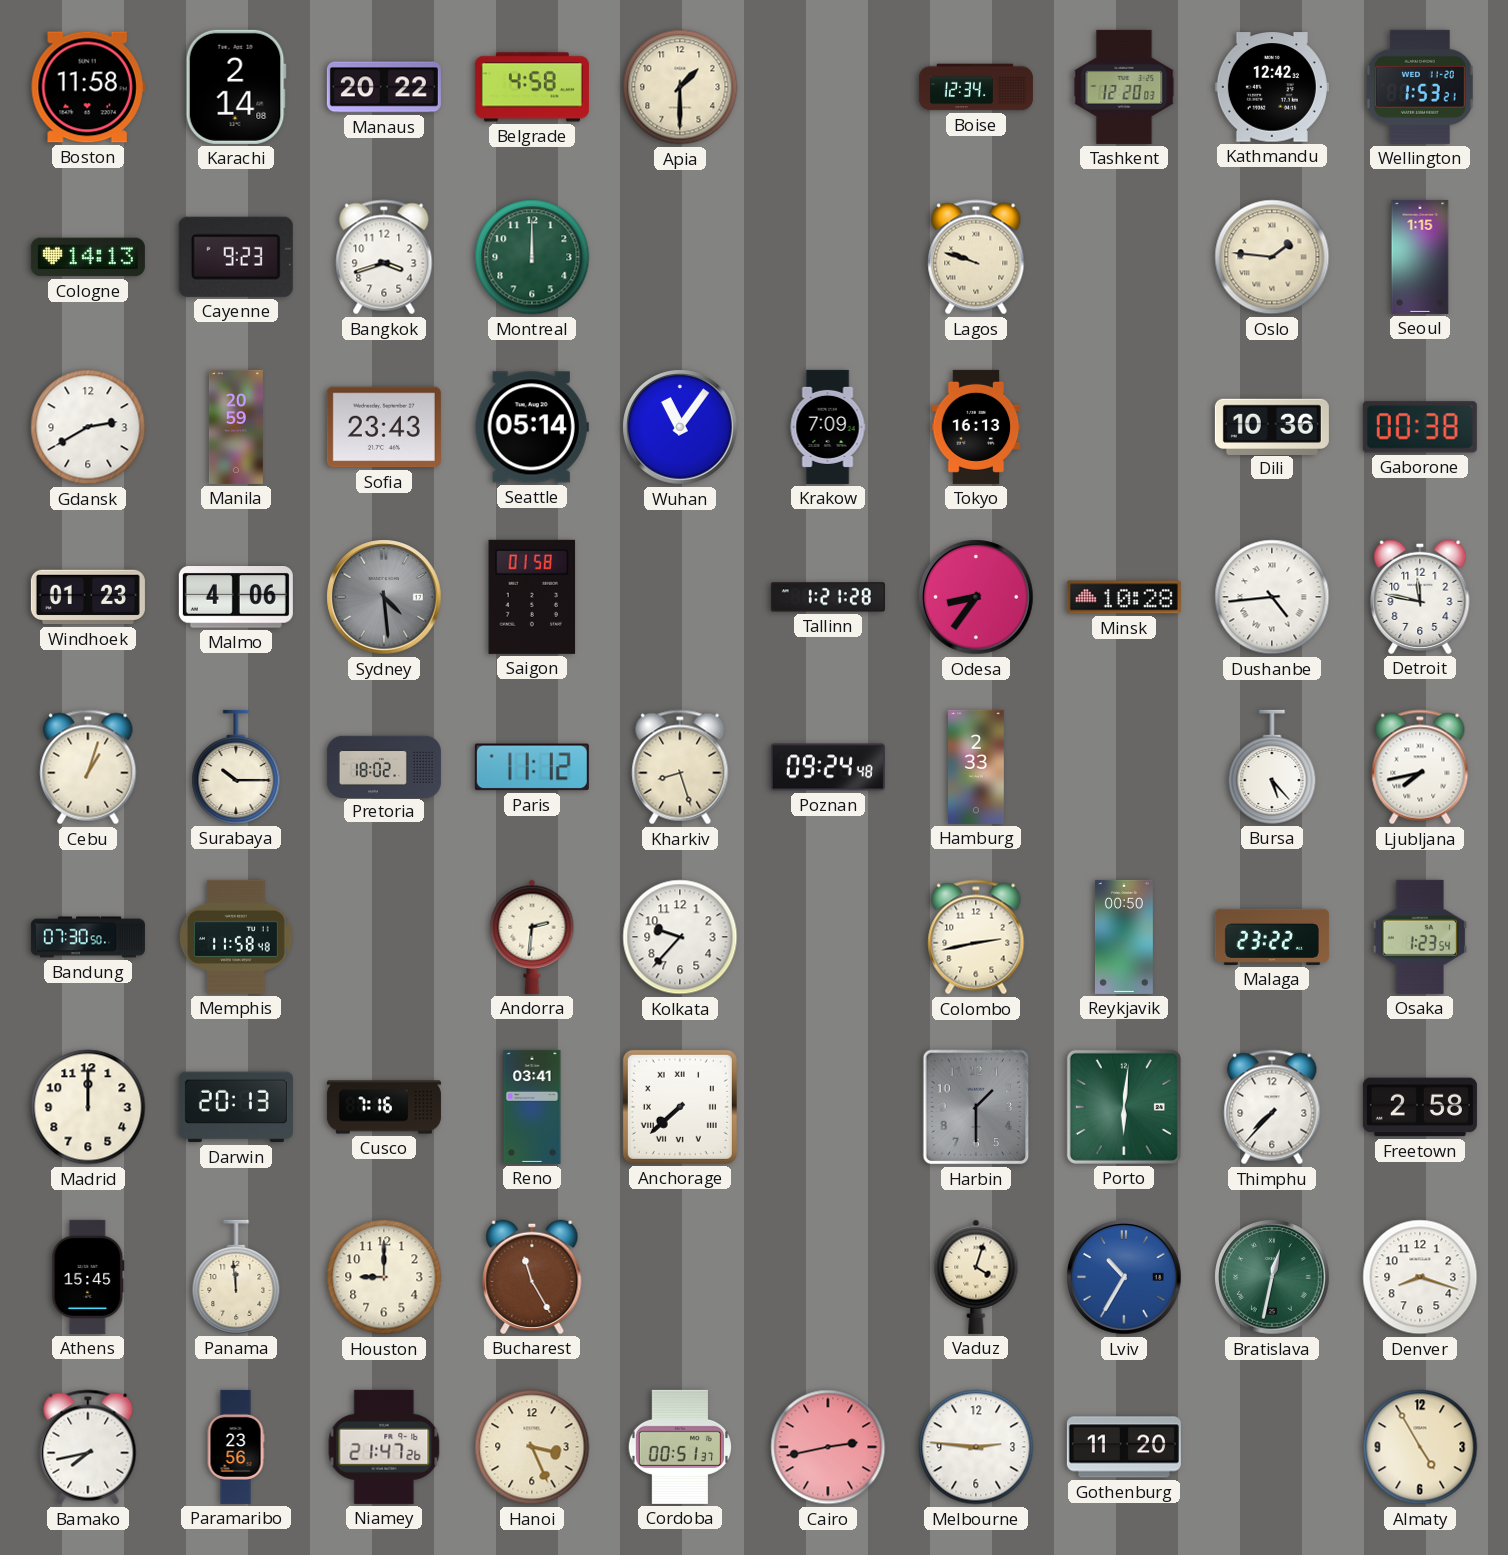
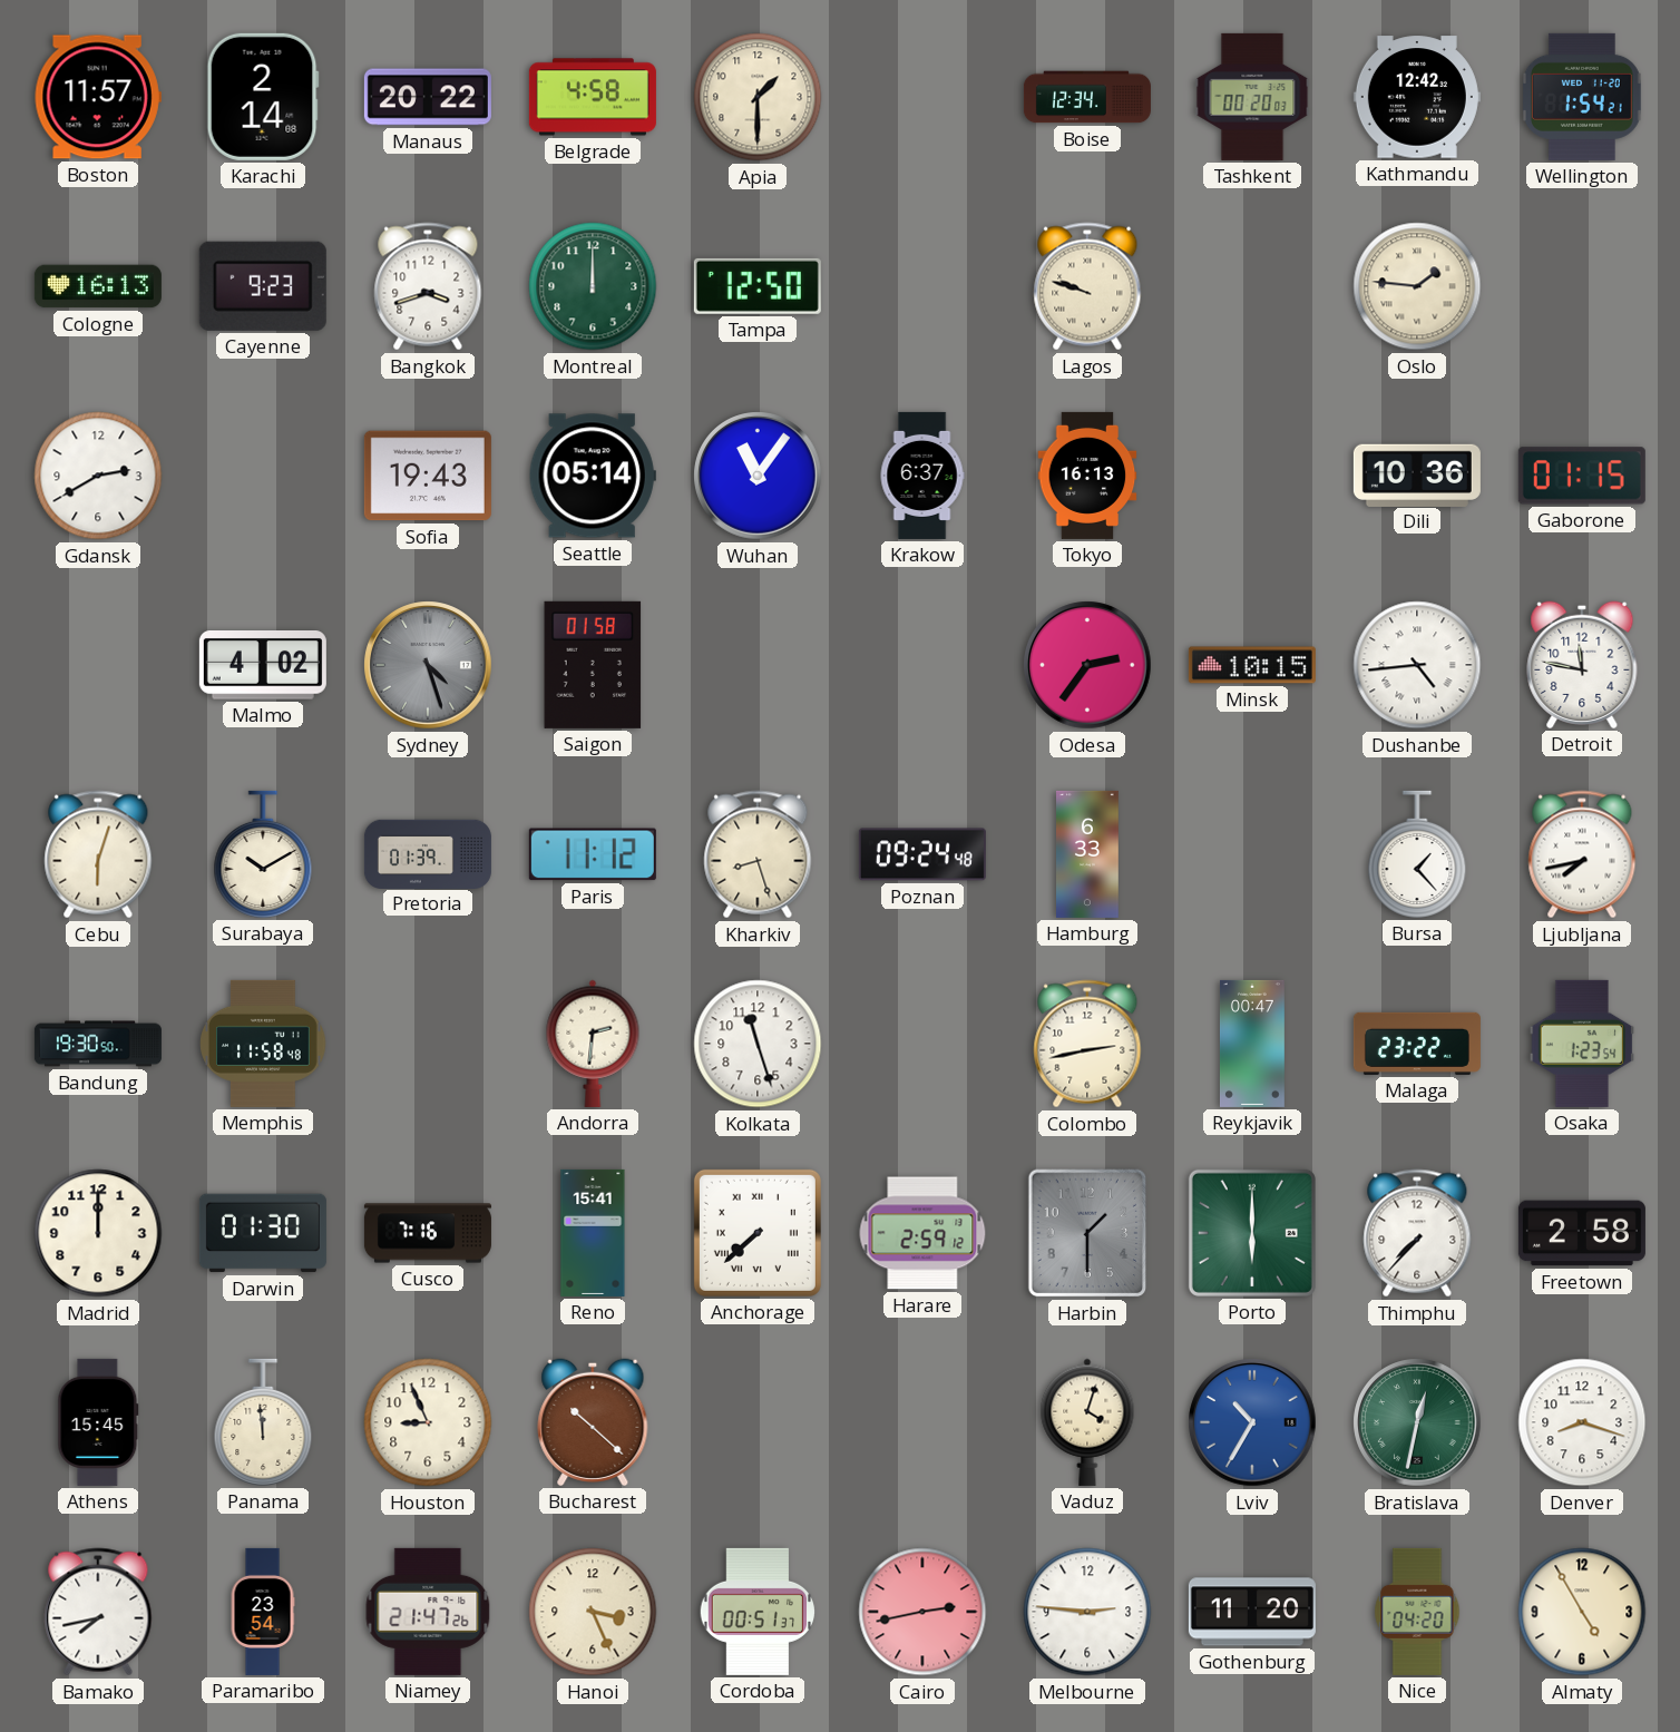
Boston: 11:58 -> 11:57
Tashkent: 12:20 -> 00:20
Wellington: 1:53 -> 1:54
Cologne: 14:13 -> 16:13
Tampa: none -> 12:50
Seoul: 1:15 -> none
Manila: 20:59 -> none
Sofia: 23:43 -> 19:43
Krakow: 7:09 -> 6:37
Gaborone: 00:38 -> 01:15
Windhoek: 01:23 -> none
Malmo: 4:06 -> 4:02
Sydney: 4:29 -> 4:27
Tallinn: 1:21 -> none
Odesa: 8:36 -> 2:36
Minsk: 10:28 -> 10:15
Cebu: 1:03 -> 6:03
Surabaya: 10:15 -> 10:10
Pretoria: 18:02 -> 01:39
Hamburg: 2:33 -> 6:33
Bursa: 5:23 -> 1:23
Bandung: 07:30 -> 19:30
Kolkata: 9:37 -> 11:27
Reykjavik: 00:50 -> 00:47
Darwin: 20:13 -> 01:30
Reno: 03:41 -> 15:41
Harare: none -> 2:59
Porto: 6:01 -> 6:00
Houston: 9:00 -> 8:56
Bucharest: 11:25 -> 10:22
Paramaribo: 23:56 -> 23:54
Nice: none -> 04:20
